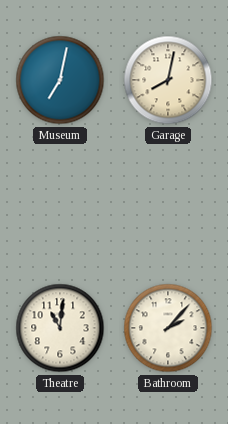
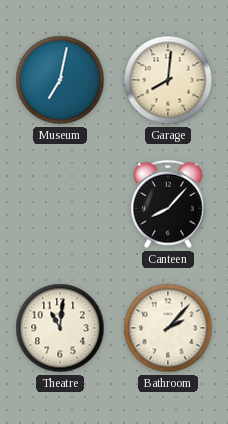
Garage: 8:02 -> 8:01
Canteen: none -> 8:07
